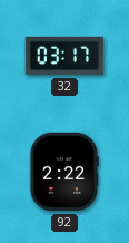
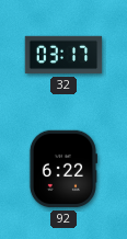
92: 2:22 -> 6:22
